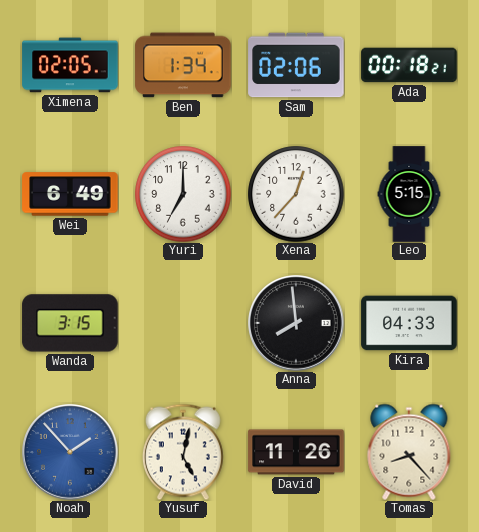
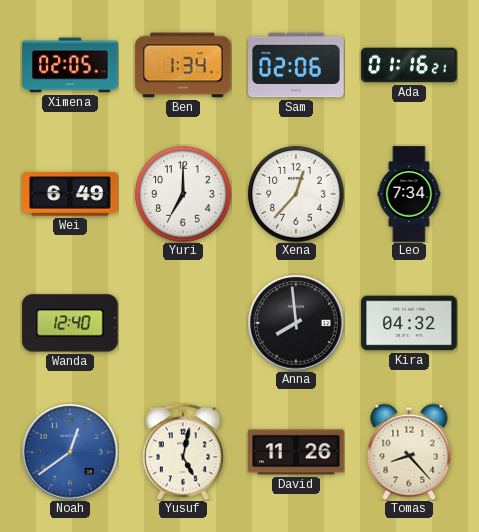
Ada: 00:18 -> 01:16
Leo: 5:15 -> 7:34
Wanda: 3:15 -> 12:40
Kira: 04:33 -> 04:32
Noah: 1:53 -> 12:39
